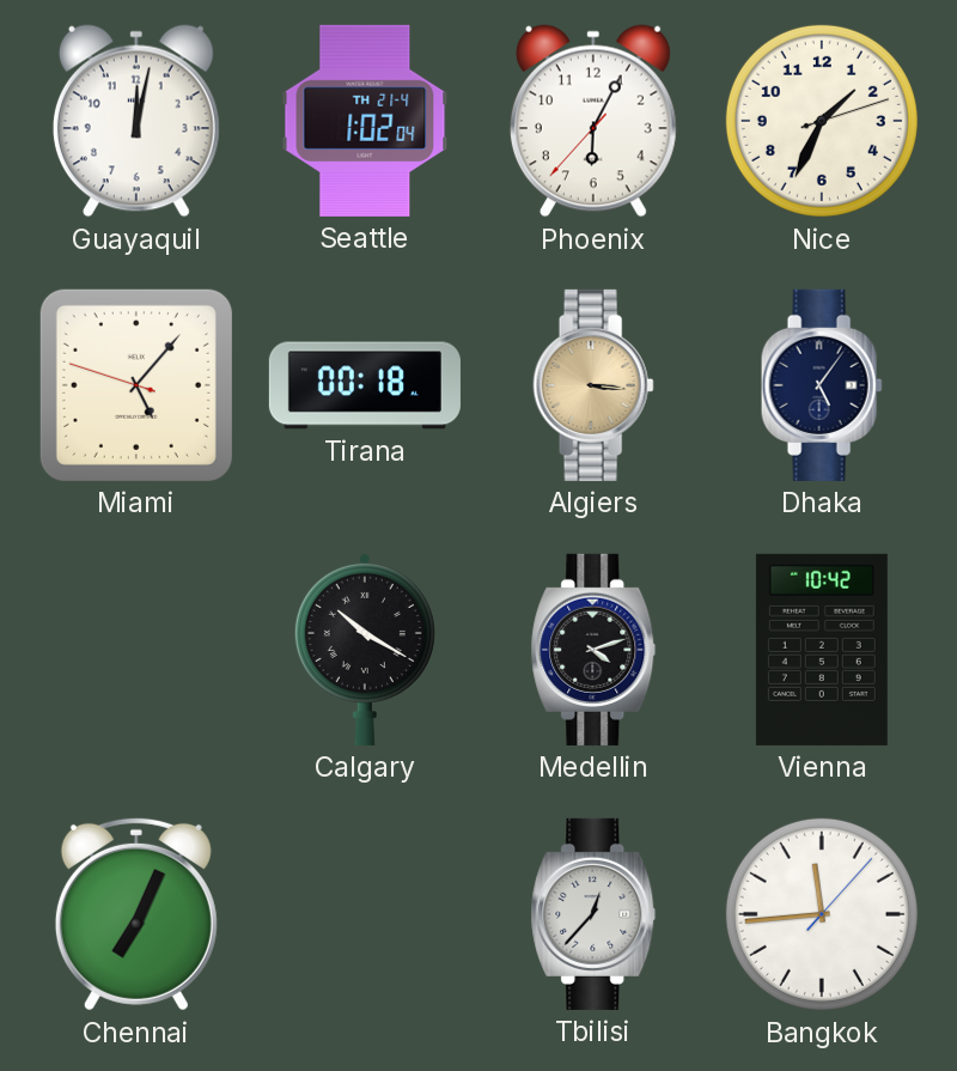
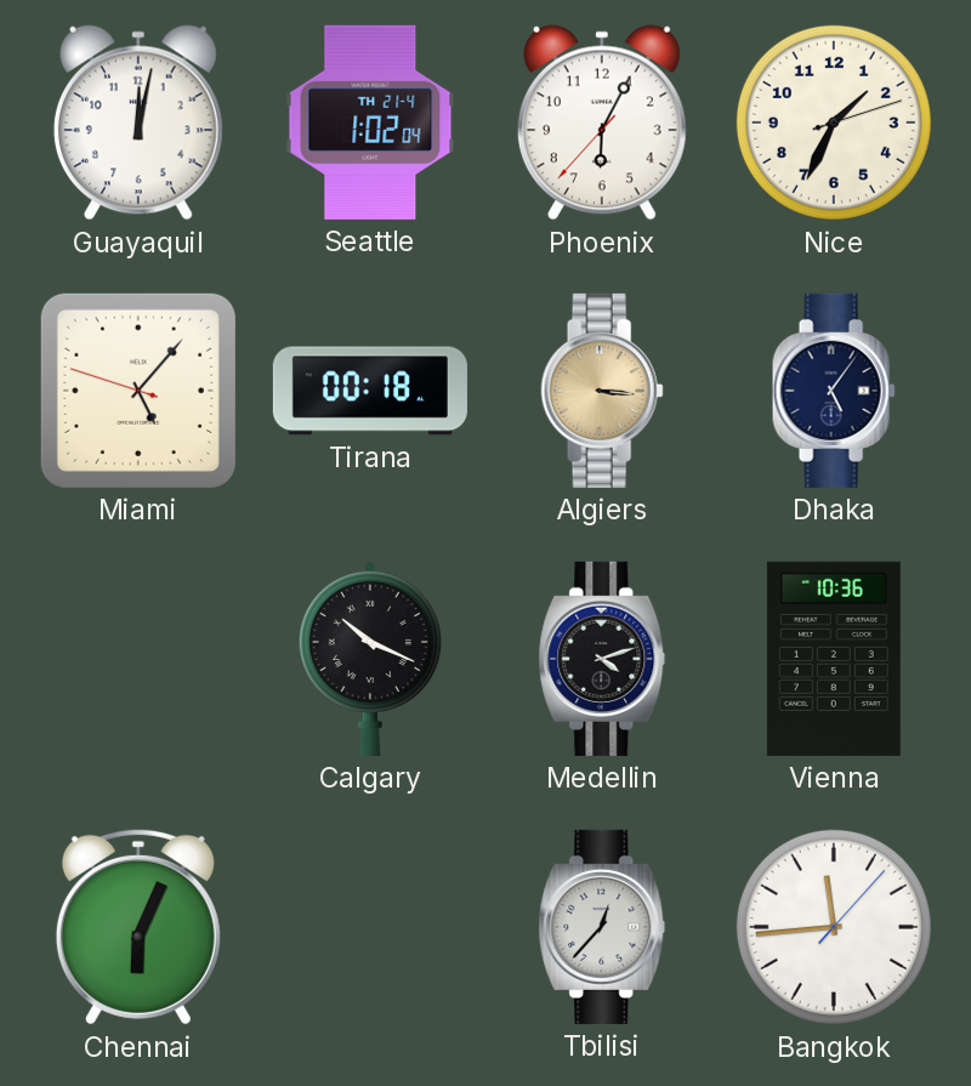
Calgary: 10:20 -> 10:19
Vienna: 10:42 -> 10:36
Chennai: 7:04 -> 6:04
